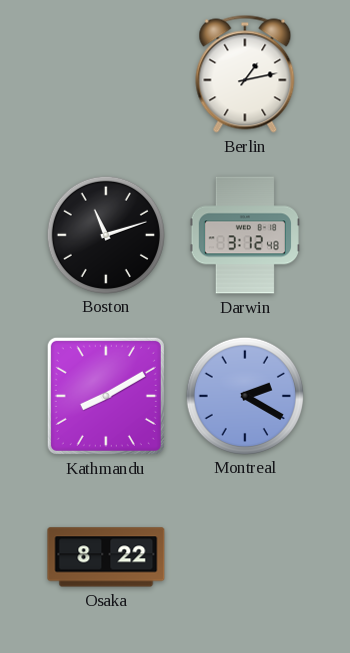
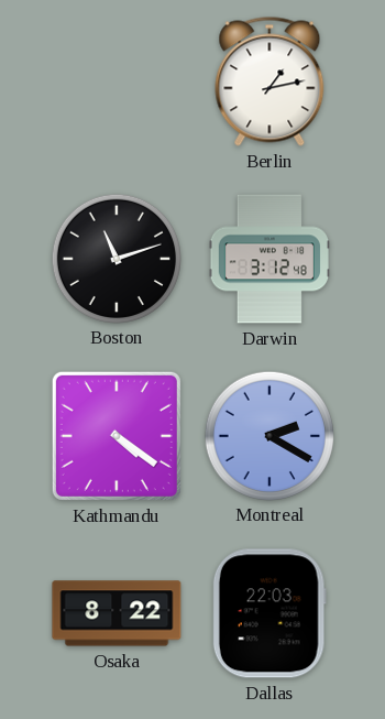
Kathmandu: 8:10 -> 4:21
Dallas: none -> 22:03
